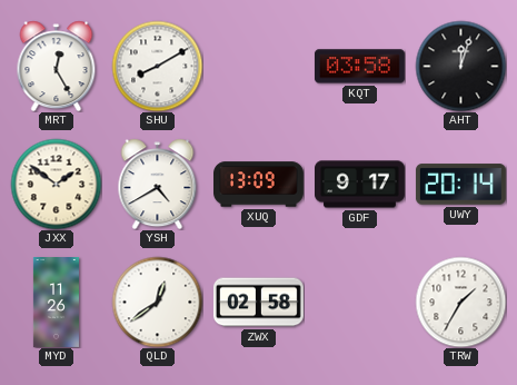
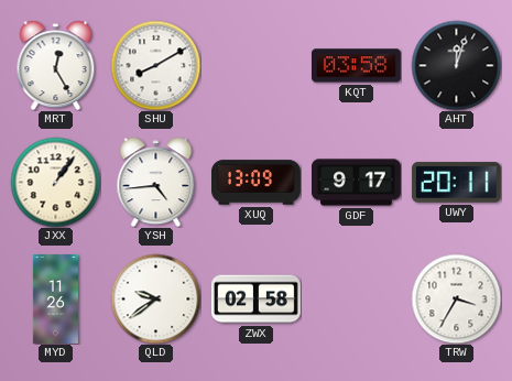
JXX: 1:51 -> 1:06
YSH: 4:40 -> 4:44
UWY: 20:14 -> 20:11
QLD: 12:39 -> 9:39
TRW: 1:35 -> 3:35
